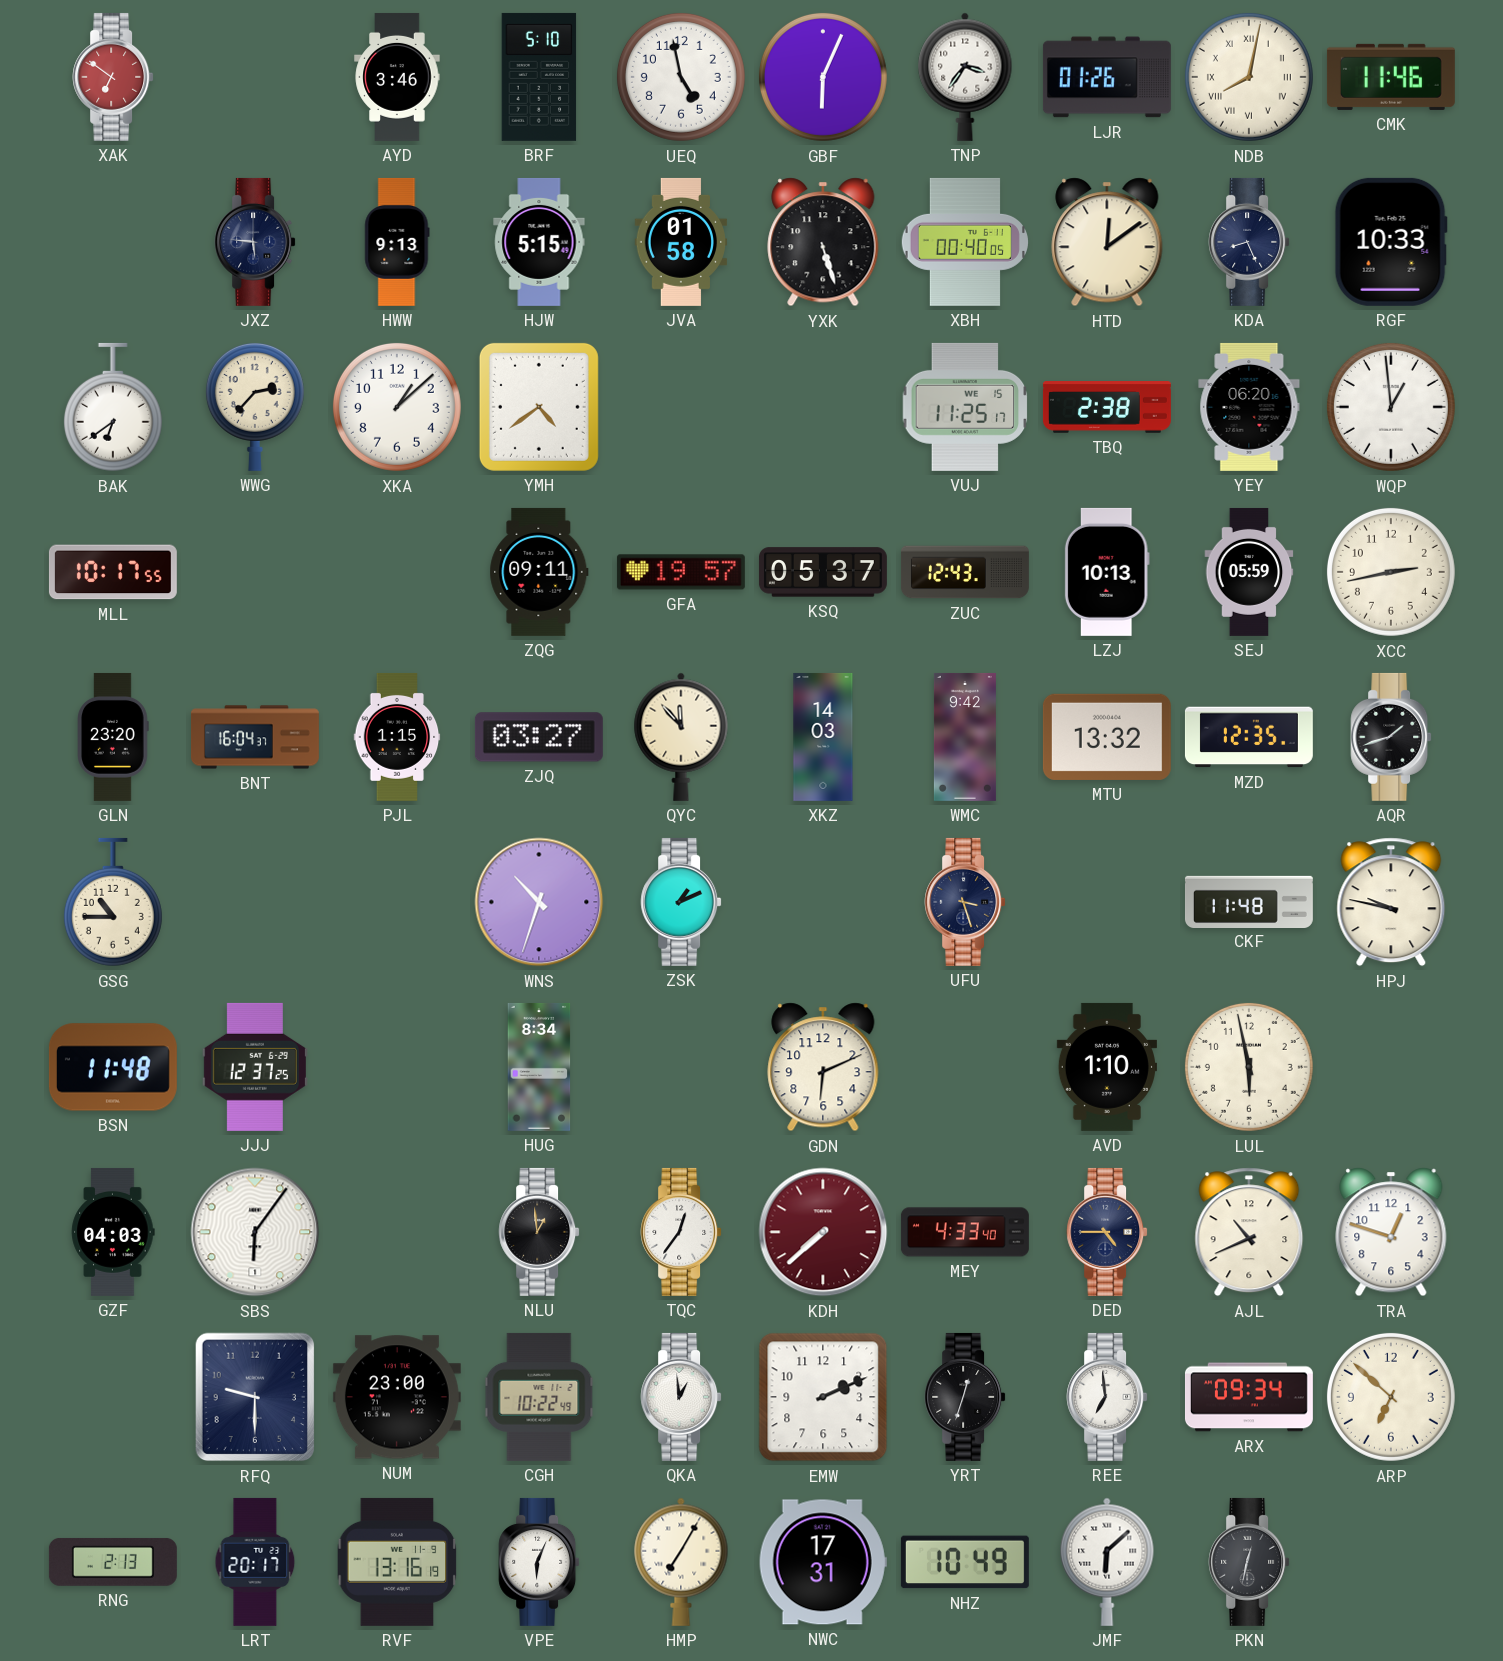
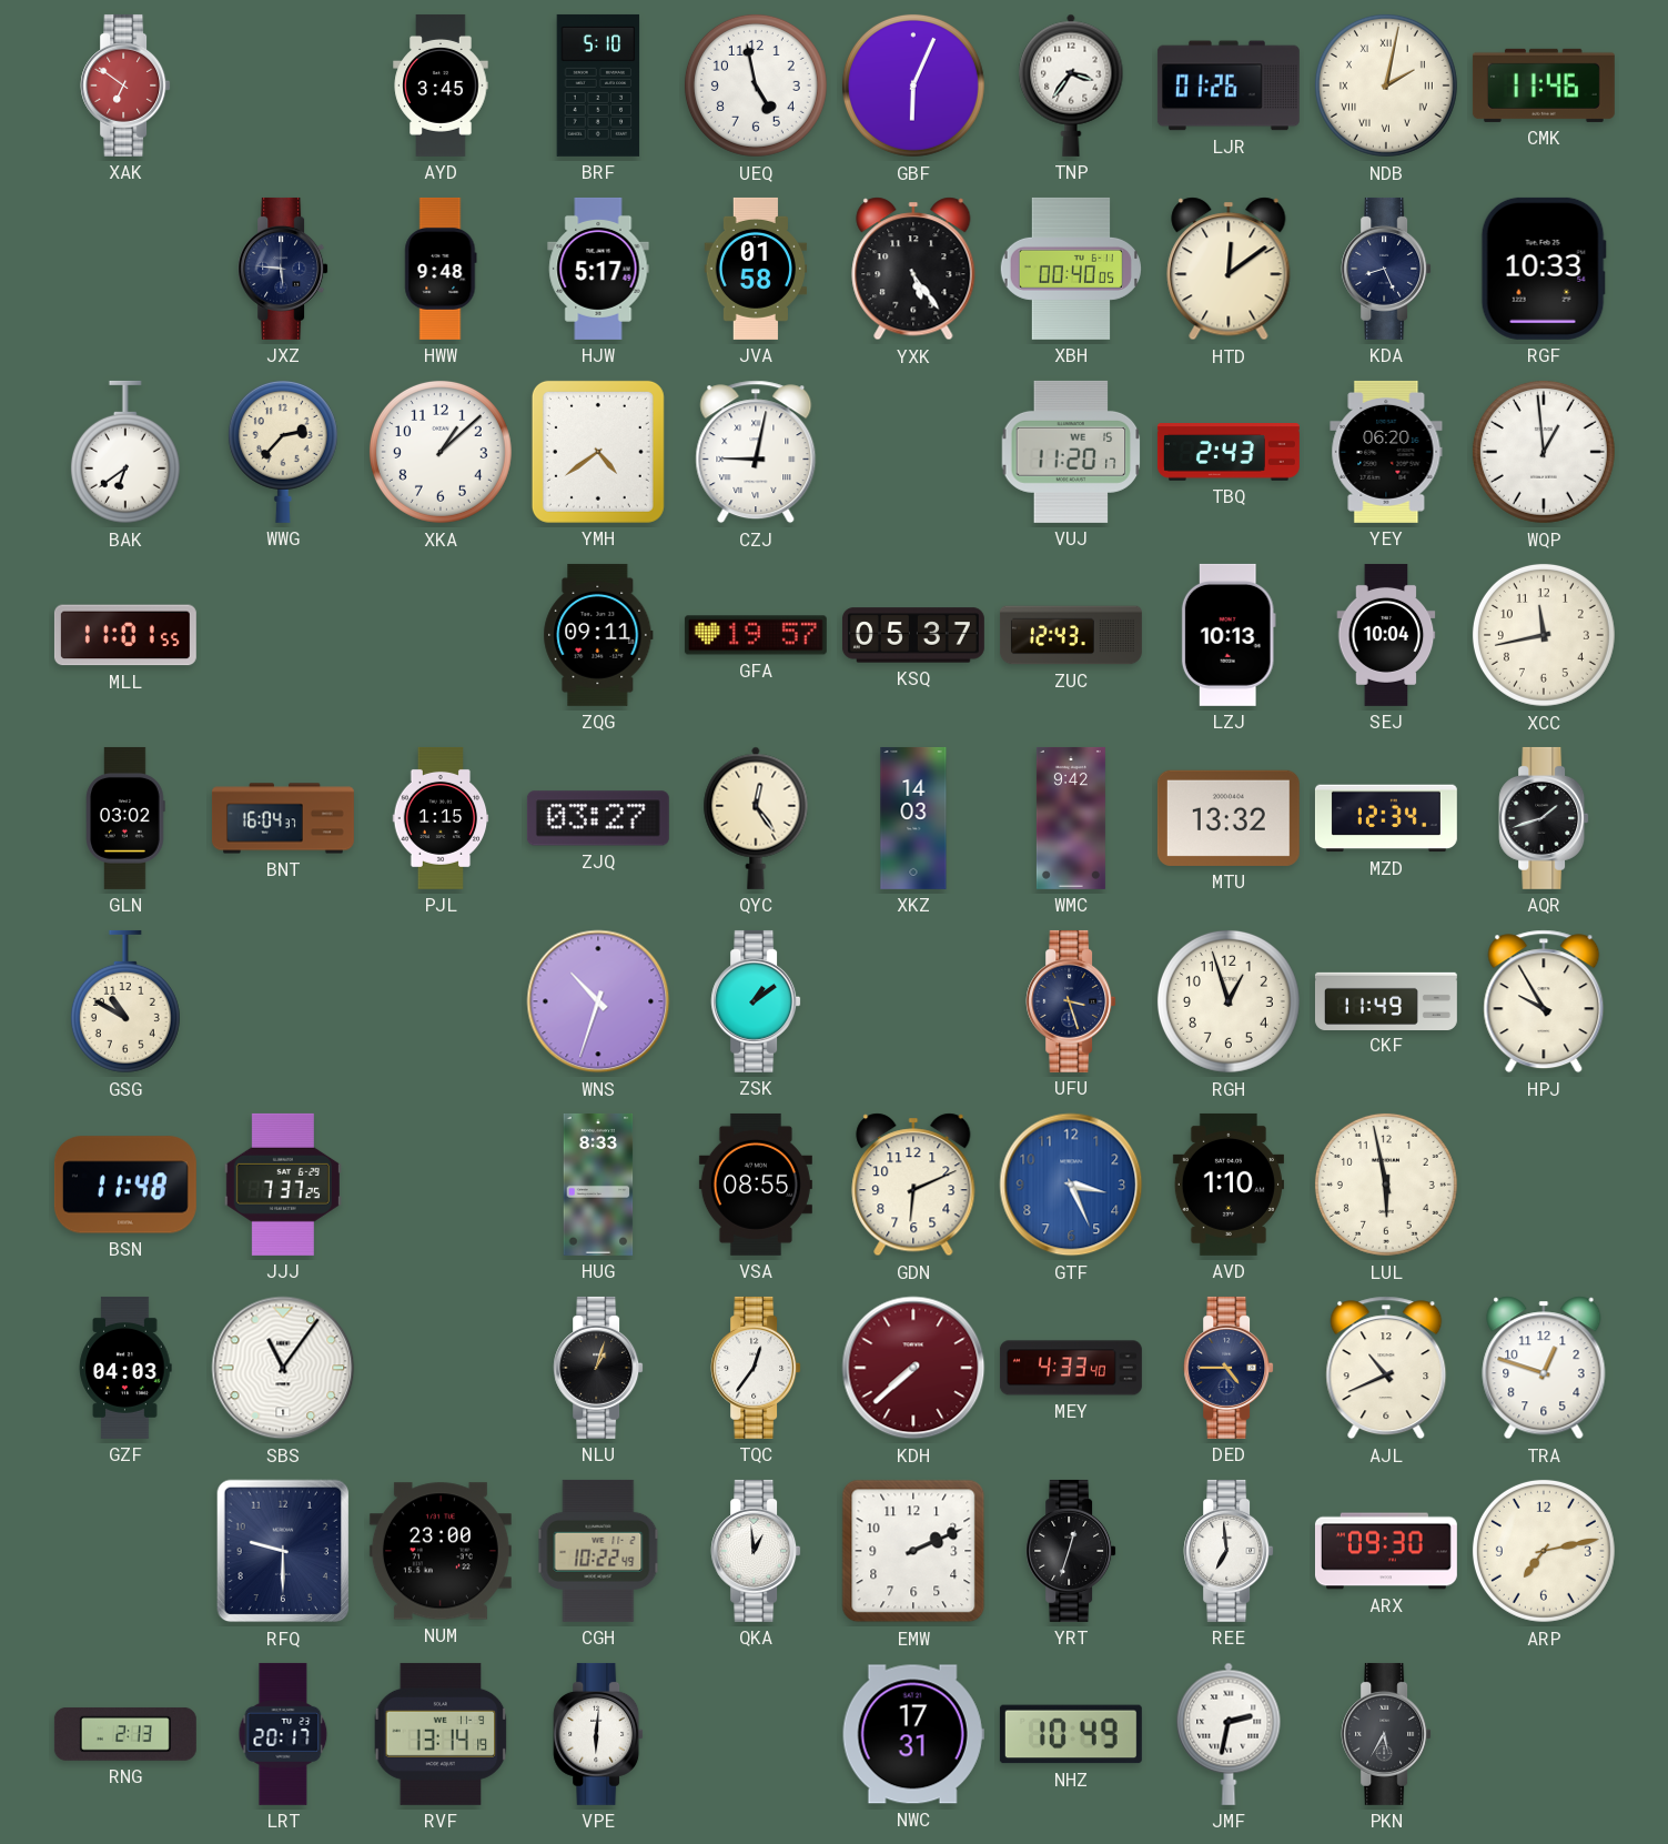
AYD: 3:46 -> 3:45
NDB: 8:02 -> 2:02
HWW: 9:13 -> 9:48
HJW: 5:15 -> 5:17
YXK: 5:27 -> 5:24
CZJ: none -> 9:02
VUJ: 11:25 -> 11:20
TBQ: 2:38 -> 2:43
MLL: 10:17 -> 11:01
SEJ: 05:59 -> 10:04
XCC: 2:43 -> 11:43
GLN: 23:20 -> 03:02
QYC: 11:53 -> 12:24
MZD: 12:35 -> 12:34
GSG: 10:45 -> 10:50
ZSK: 1:11 -> 1:09
RGH: none -> 12:57
CKF: 11:48 -> 11:49
HPJ: 9:47 -> 9:55
JJJ: 12:37 -> 7:37
HUG: 8:34 -> 8:33
VSA: none -> 08:55
GTF: none -> 3:26
SBS: 6:06 -> 11:06
NLU: 12:59 -> 1:03
ARX: 09:34 -> 09:30
ARP: 6:52 -> 7:13
RVF: 13:16 -> 13:14
VPE: 6:04 -> 6:01
HMP: 7:05 -> none
JMF: 6:08 -> 2:32
PKN: 12:32 -> 5:35
